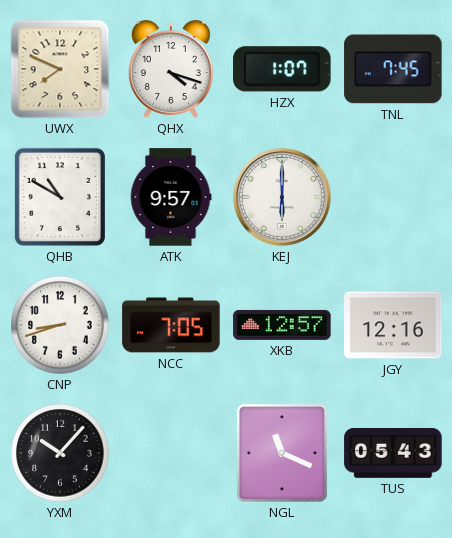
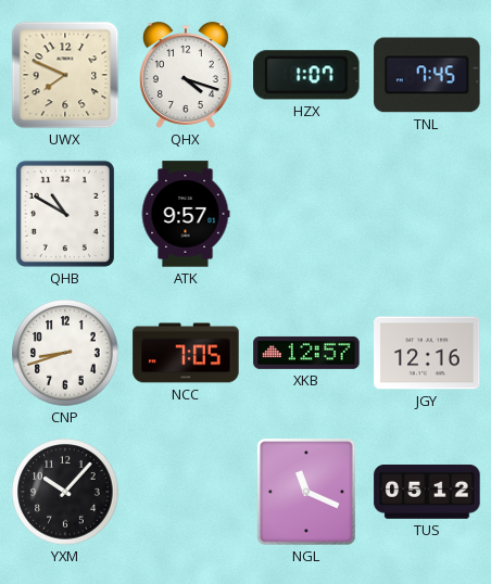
KEJ: 6:00 -> none
TUS: 05:43 -> 05:12
